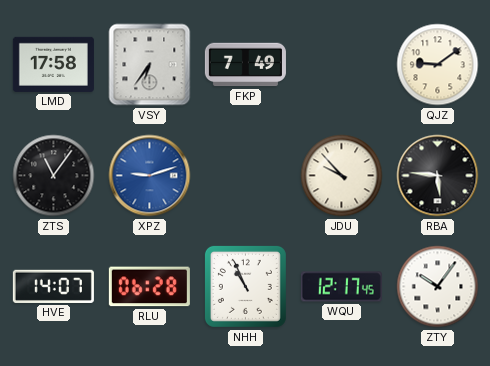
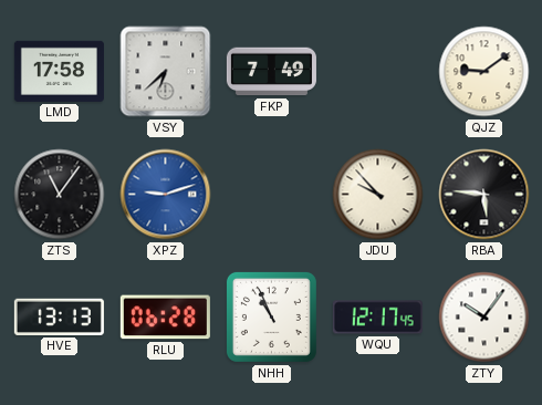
VSY: 6:36 -> 6:38
HVE: 14:07 -> 13:13
